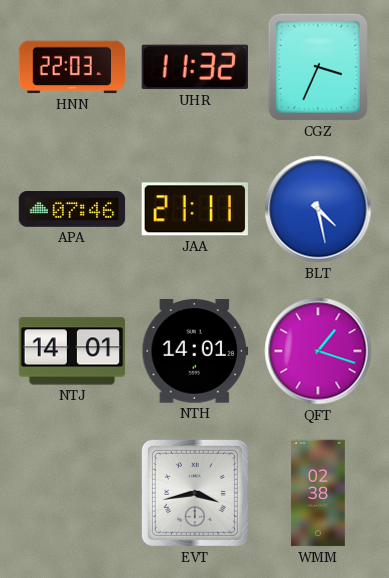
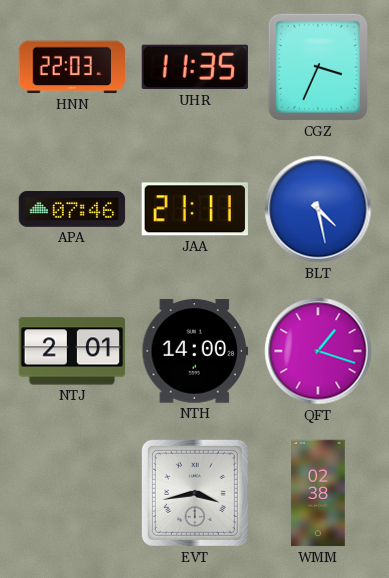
UHR: 11:32 -> 11:35
NTJ: 14:01 -> 2:01
NTH: 14:01 -> 14:00
